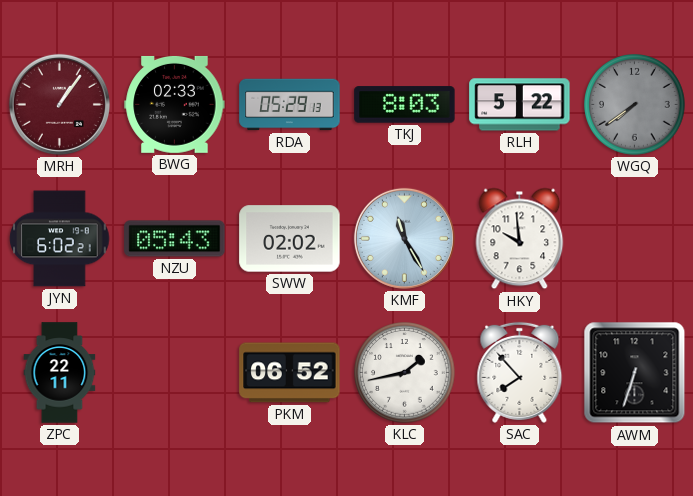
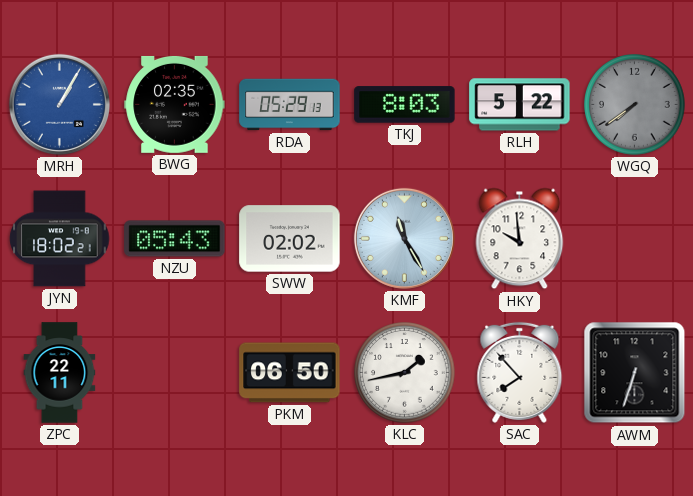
MRH: 1:06 -> 1:05
MRH dial: burgundy -> blue
BWG: 02:33 -> 02:35
JYN: 6:02 -> 18:02
PKM: 06:52 -> 06:50
